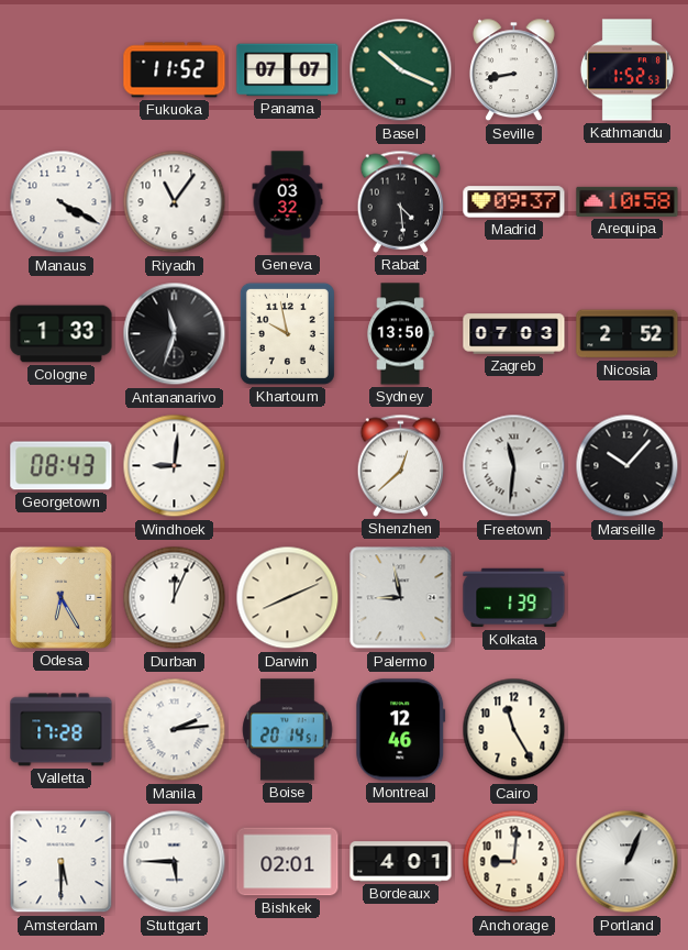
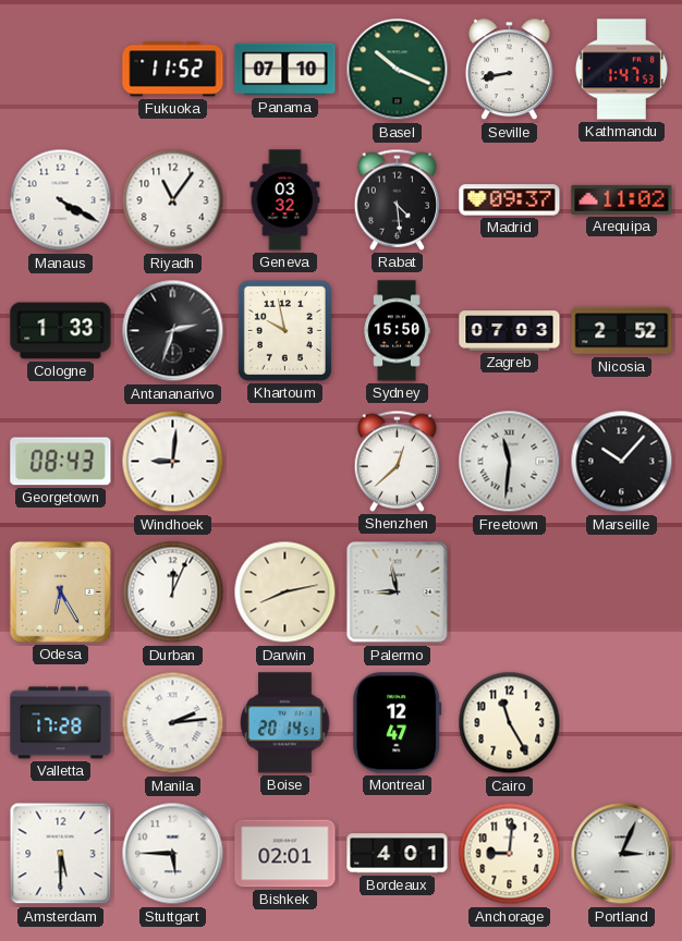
Panama: 07:07 -> 07:10
Kathmandu: 1:52 -> 1:47
Arequipa: 10:58 -> 11:02
Antananarivo: 11:33 -> 2:33
Sydney: 13:50 -> 15:50
Darwin: 8:11 -> 8:13
Kolkata: 1:39 -> none
Montreal: 12:46 -> 12:47
Portland: 1:04 -> 3:04
